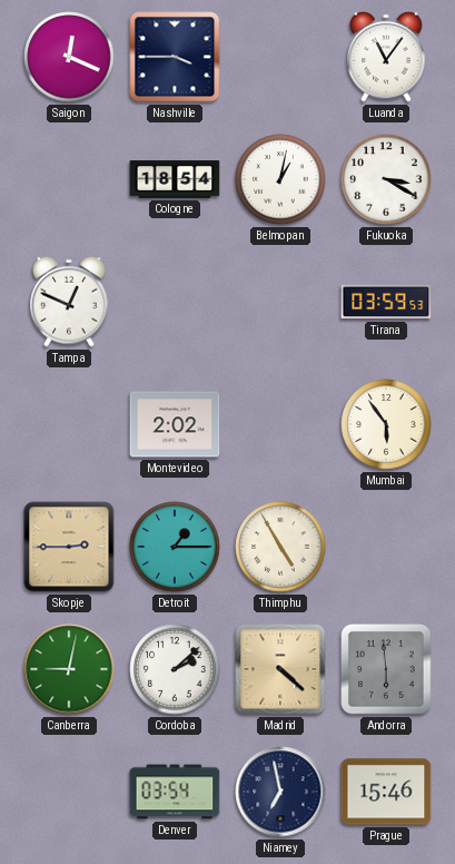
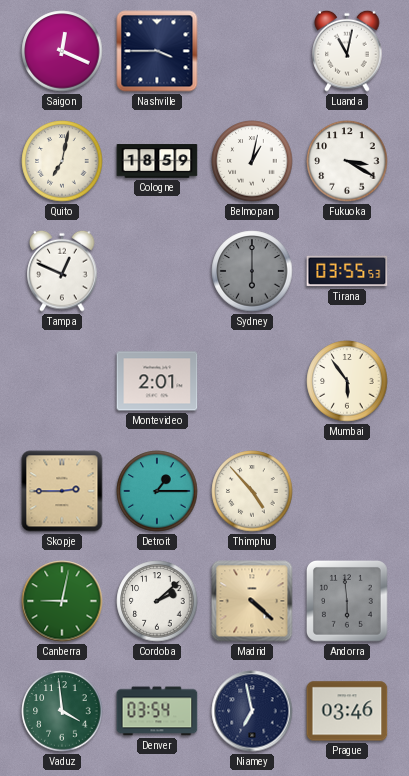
Luanda: 11:06 -> 11:02
Quito: none -> 7:02
Cologne: 18:54 -> 18:59
Sydney: none -> 6:00
Tirana: 03:59 -> 03:55
Montevideo: 2:02 -> 2:01
Thimphu: 4:55 -> 4:53
Vaduz: none -> 3:59
Prague: 15:46 -> 03:46
